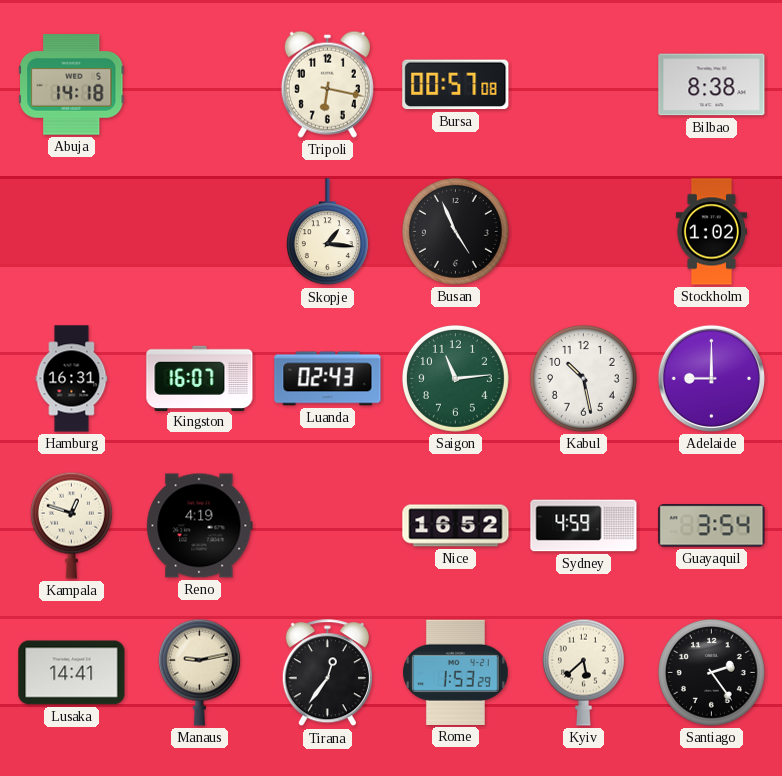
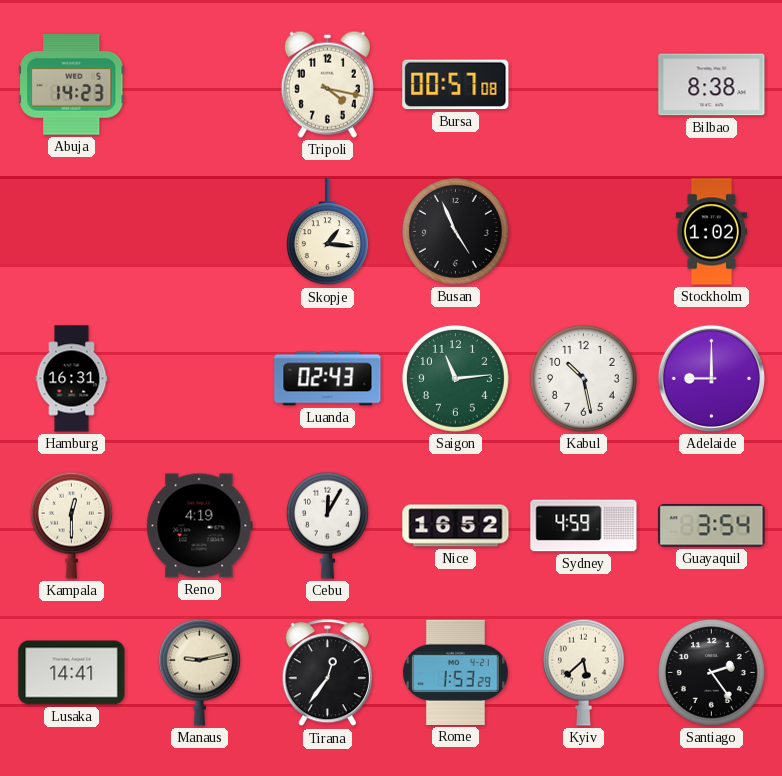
Abuja: 14:18 -> 14:23
Tripoli: 6:17 -> 4:17
Kingston: 16:07 -> none
Kampala: 12:48 -> 12:30
Cebu: none -> 12:05
